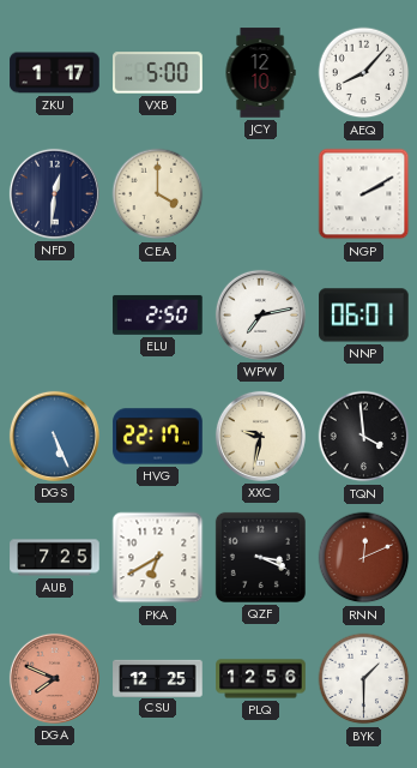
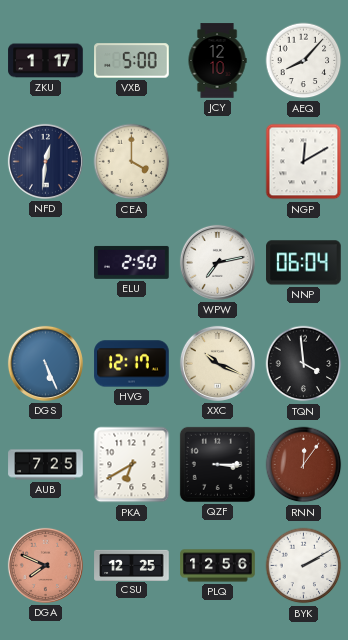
NGP: 2:10 -> 12:10
NNP: 06:01 -> 06:04
HVG: 22:17 -> 12:17
XXC: 9:32 -> 10:19
QZF: 3:19 -> 3:15
RNN: 12:11 -> 12:06
BYK: 1:30 -> 2:10
